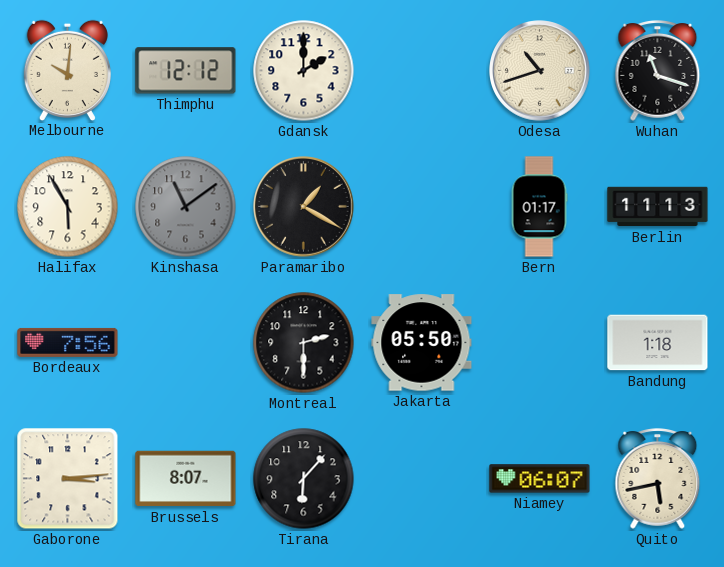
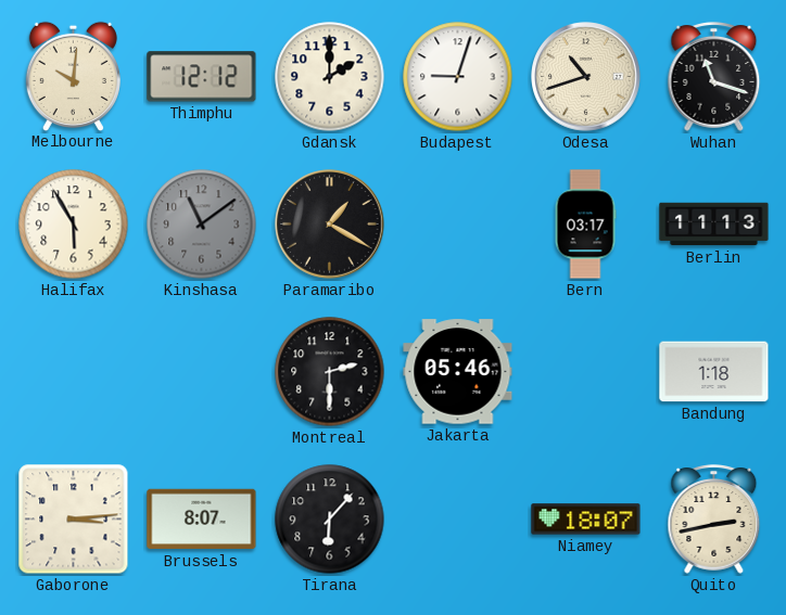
Budapest: none -> 9:03
Bern: 01:17 -> 03:17
Bordeaux: 7:56 -> none
Jakarta: 05:50 -> 05:46
Niamey: 06:07 -> 18:07
Quito: 5:43 -> 2:43
